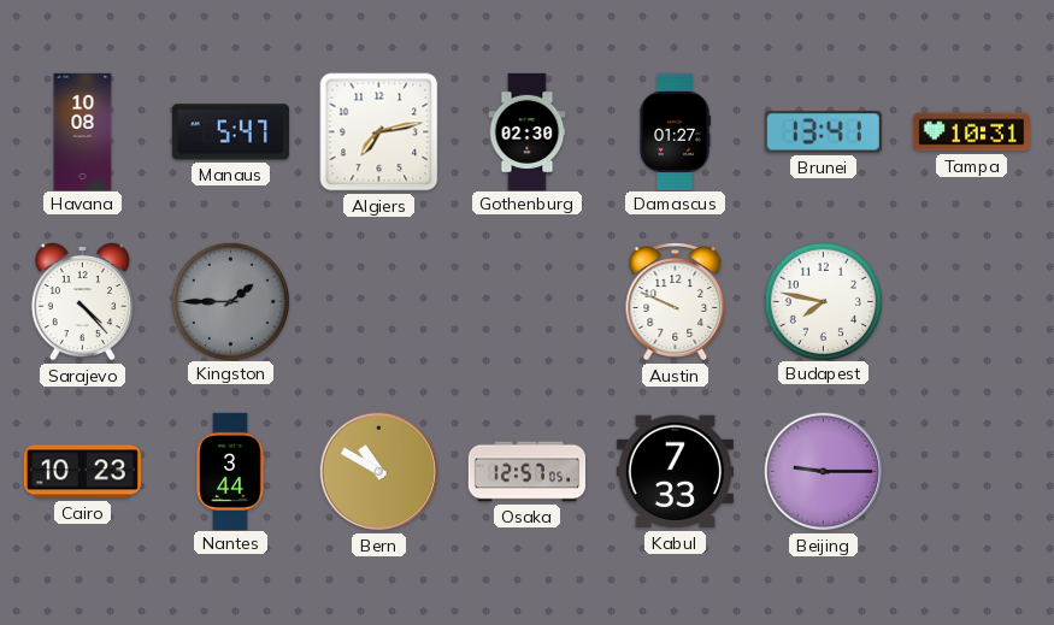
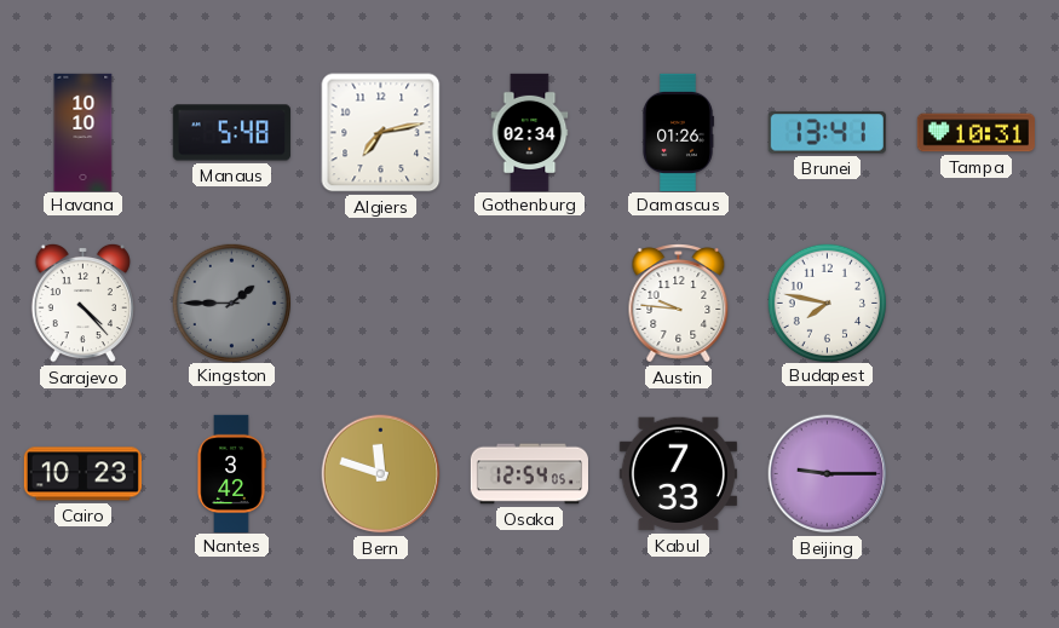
Havana: 10:08 -> 10:10
Manaus: 5:47 -> 5:48
Gothenburg: 02:30 -> 02:34
Damascus: 01:27 -> 01:26
Austin: 9:49 -> 9:46
Nantes: 3:44 -> 3:42
Bern: 10:50 -> 11:48
Osaka: 12:57 -> 12:54
